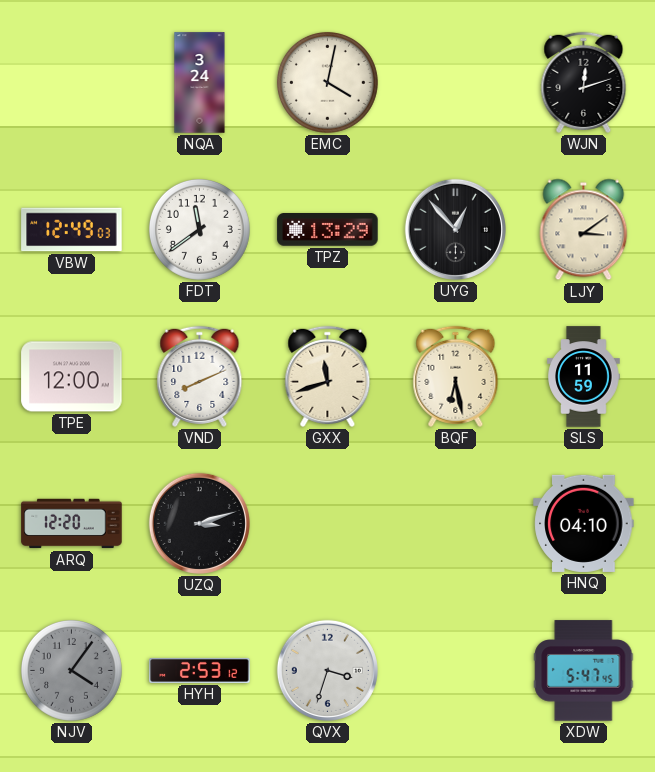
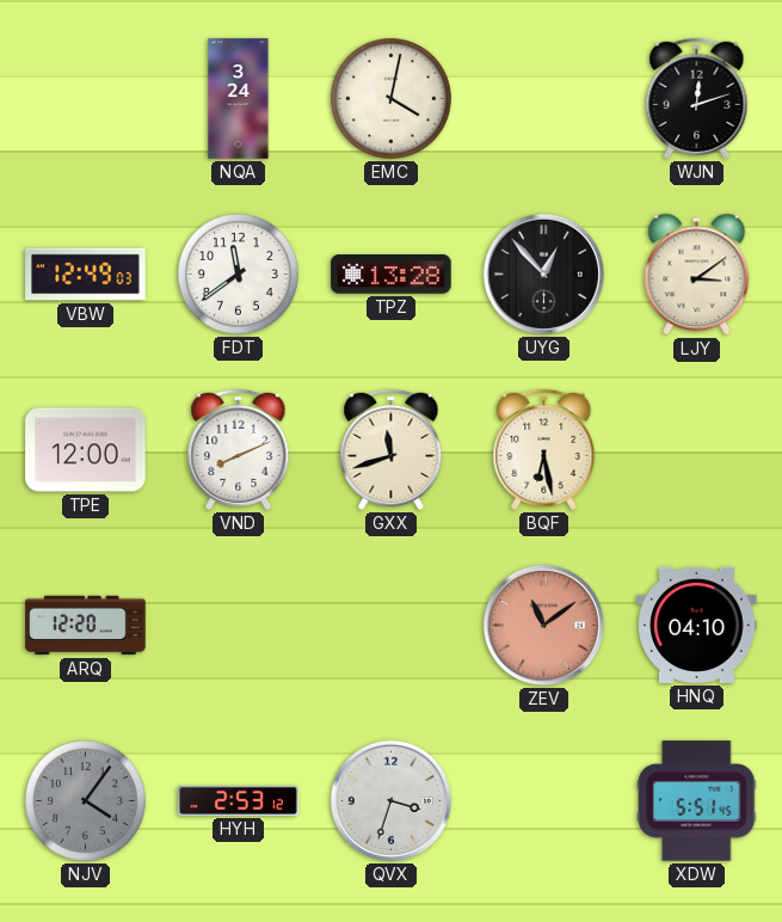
TPZ: 13:29 -> 13:28
SLS: 11:59 -> none
UZQ: 3:12 -> none
ZEV: none -> 11:09
XDW: 5:47 -> 5:51
